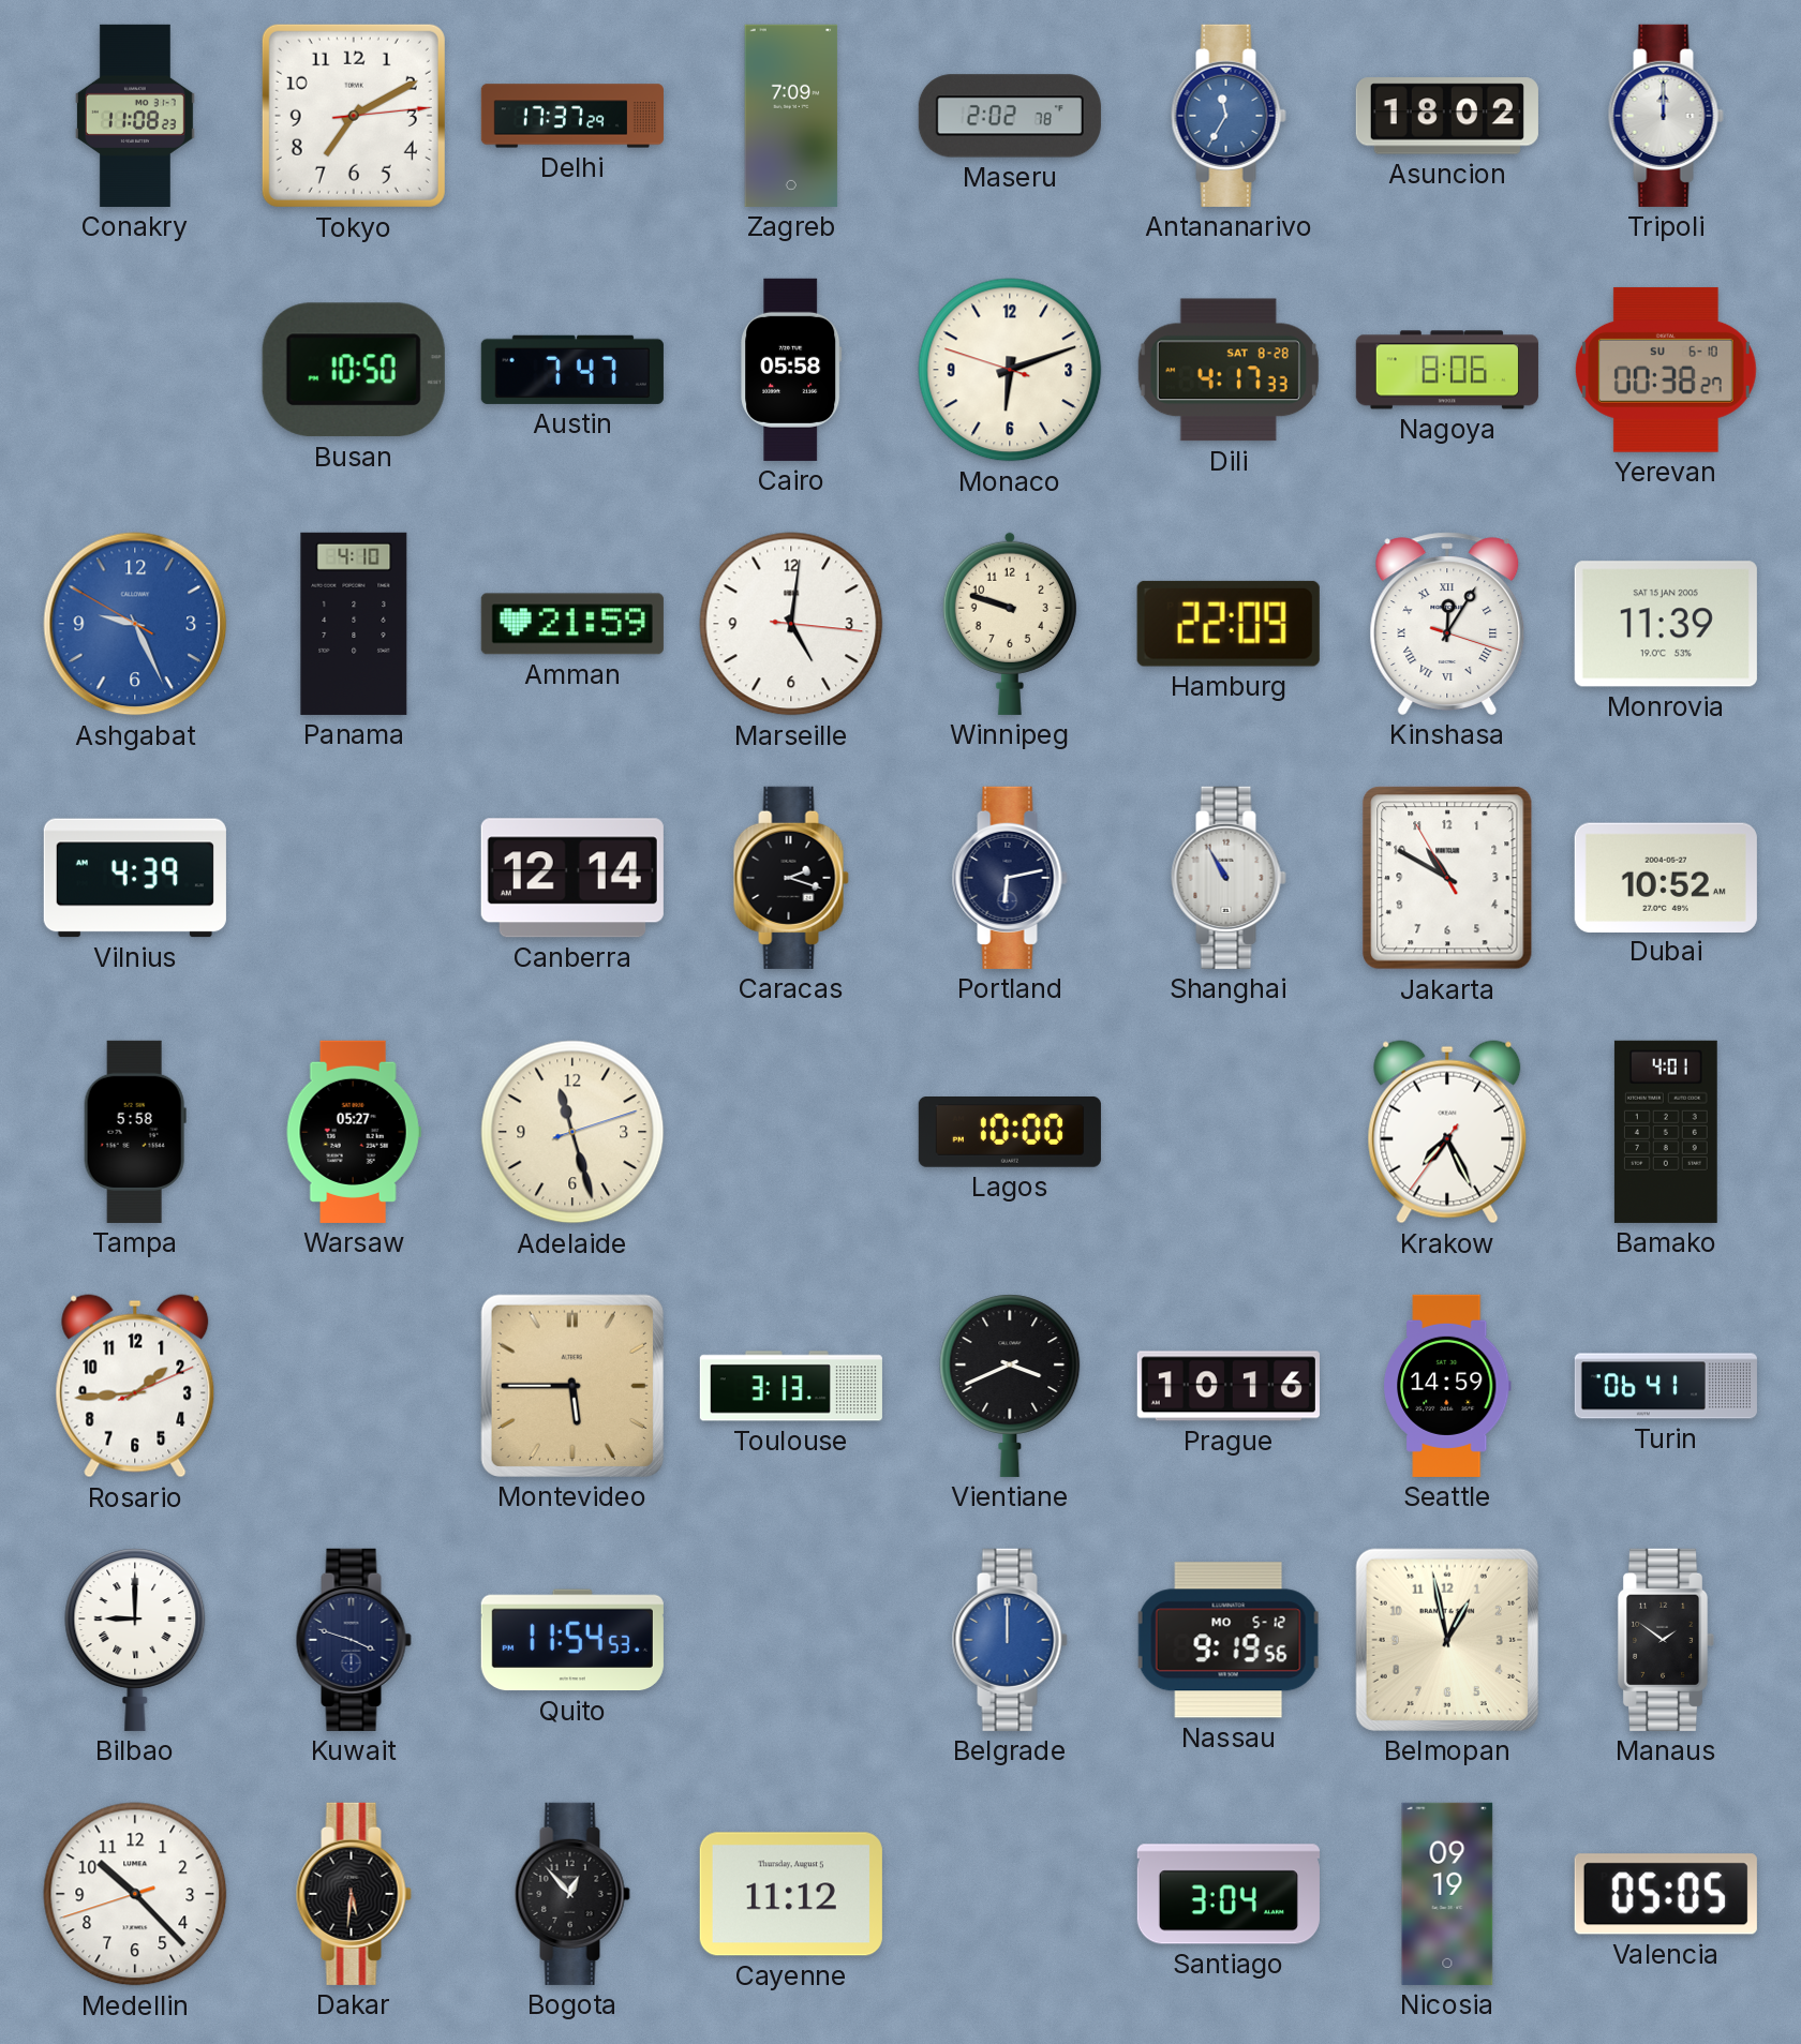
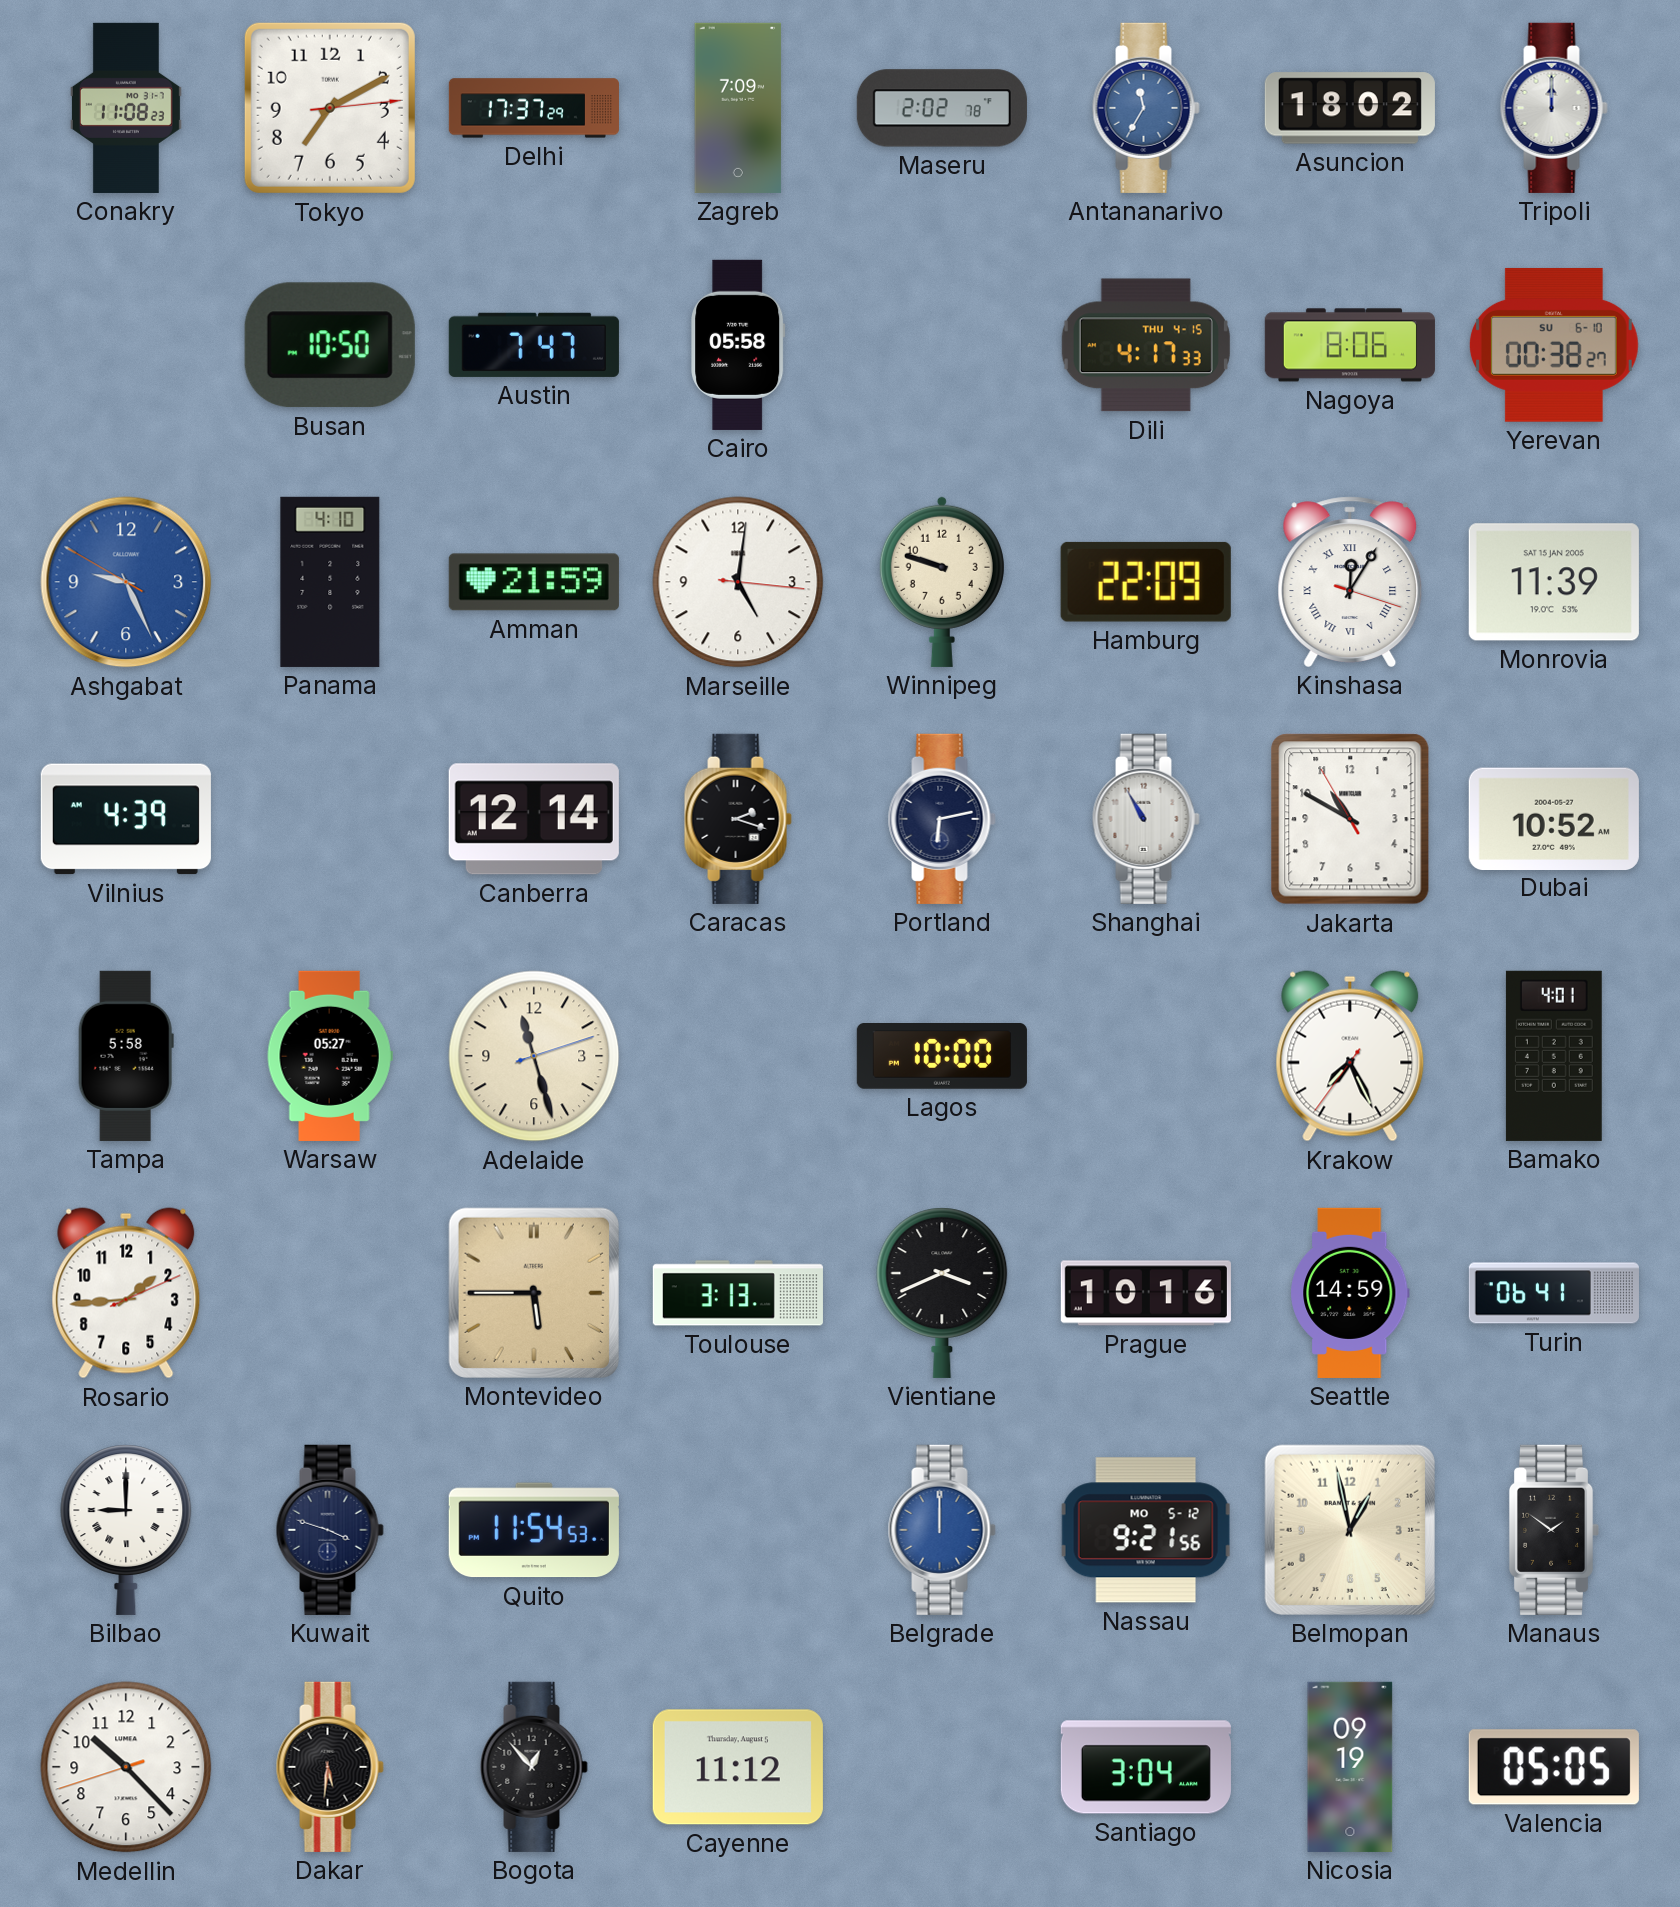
Monaco: 6:11 -> none
Dili date: SAT 8-28 -> THU 4-15
Nassau: 9:19 -> 9:21
